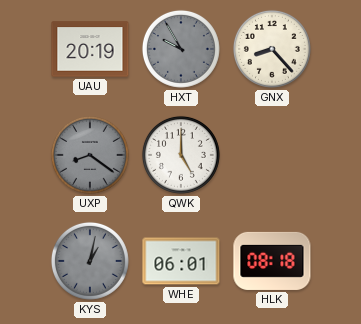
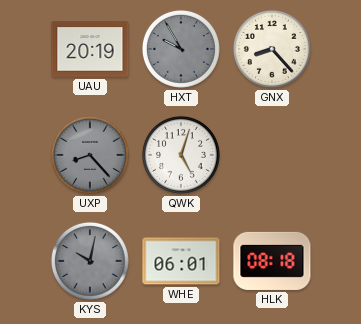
UXP: 8:21 -> 8:23
QWK: 5:00 -> 5:03
KYS: 1:02 -> 10:02
